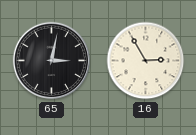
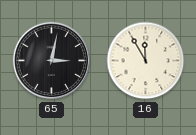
16: 2:55 -> 11:55
